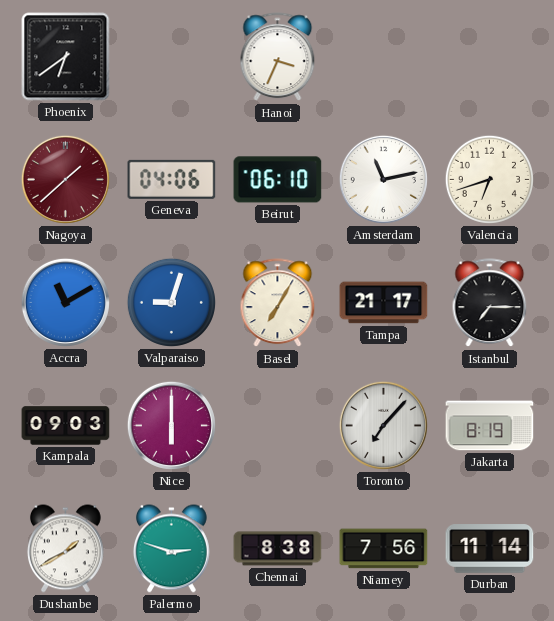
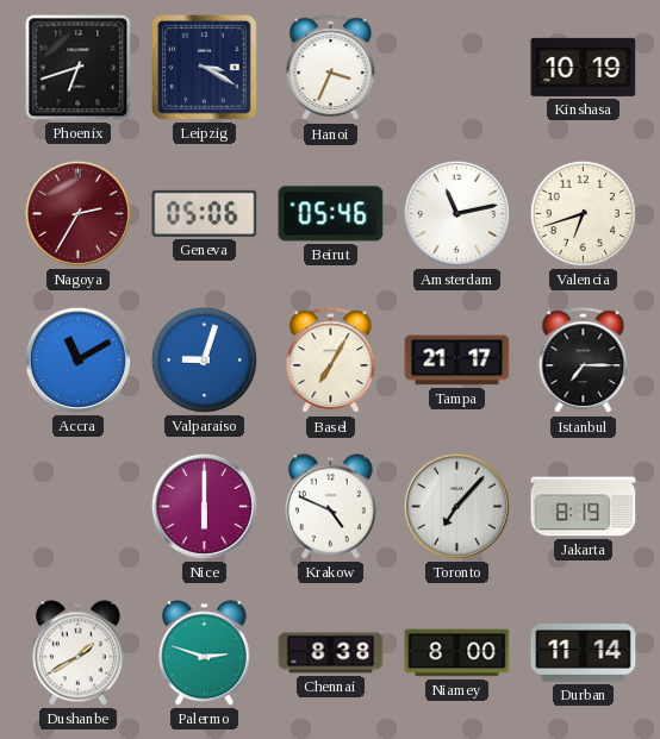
Phoenix: 6:39 -> 6:42
Leipzig: none -> 3:20
Kinshasa: none -> 10:19
Nagoya: 1:38 -> 2:35
Geneva: 04:06 -> 05:06
Beirut: 06:10 -> 05:46
Kampala: 09:03 -> none
Krakow: none -> 4:49
Niamey: 7:56 -> 8:00
